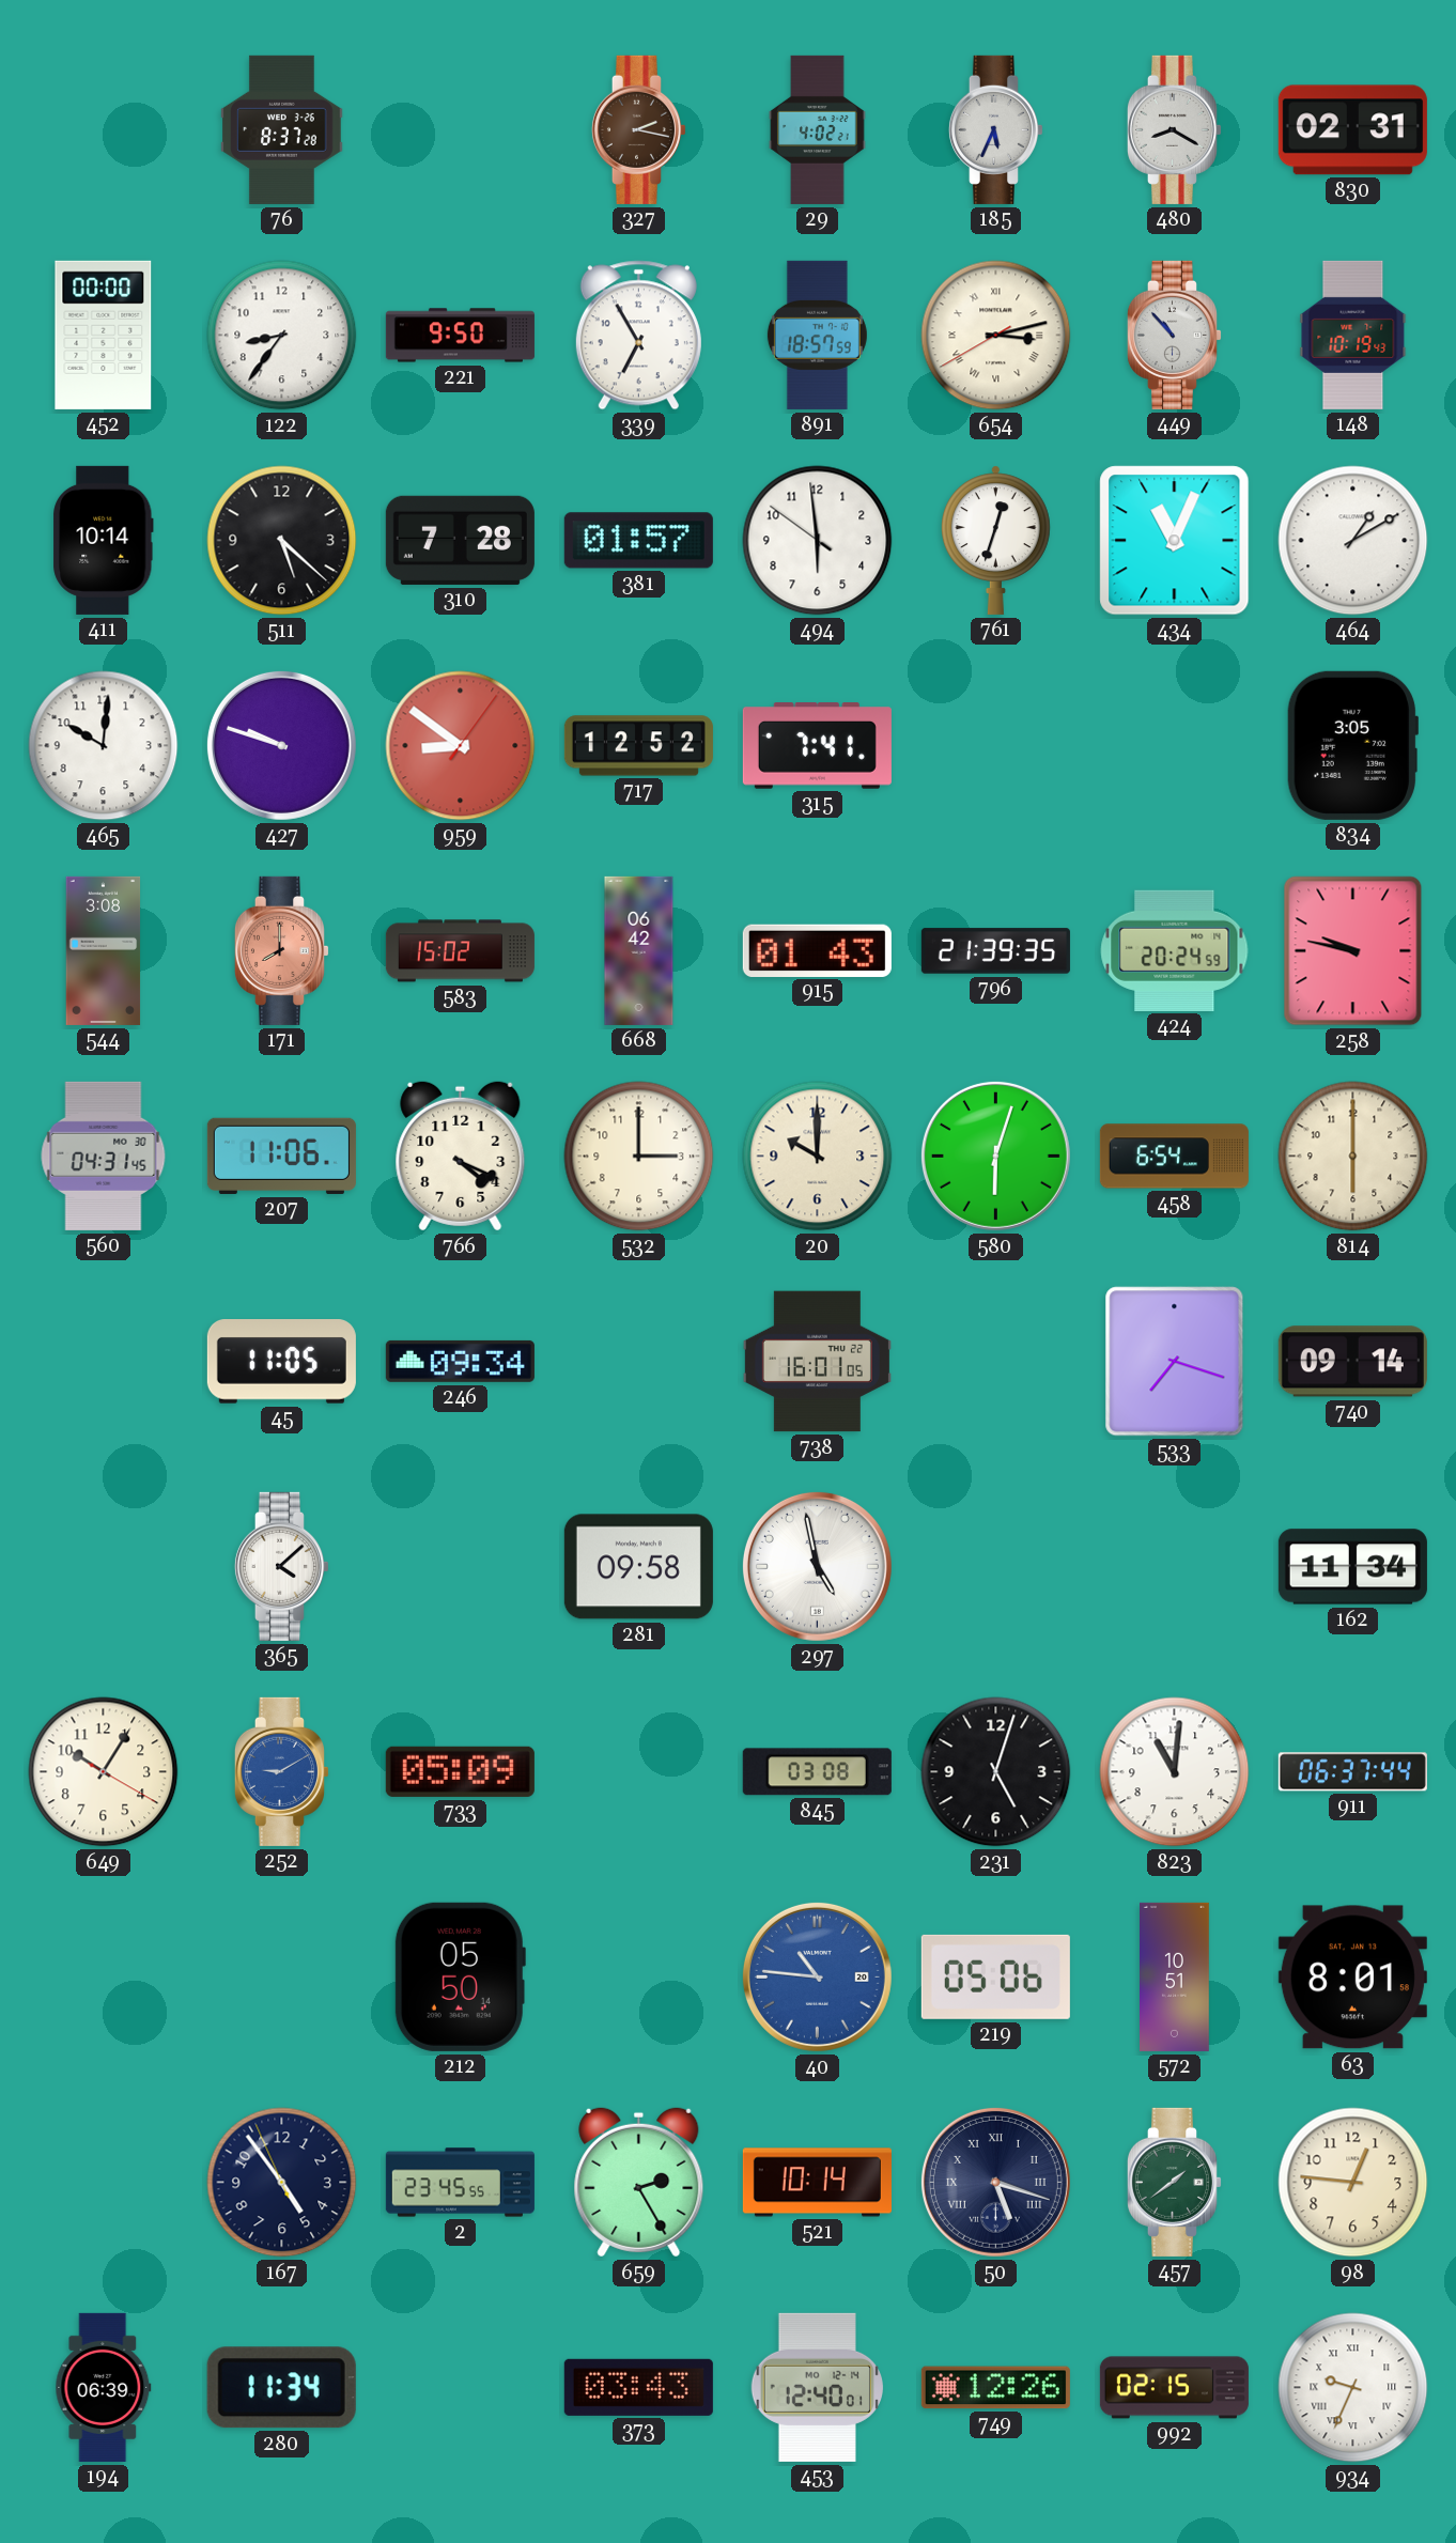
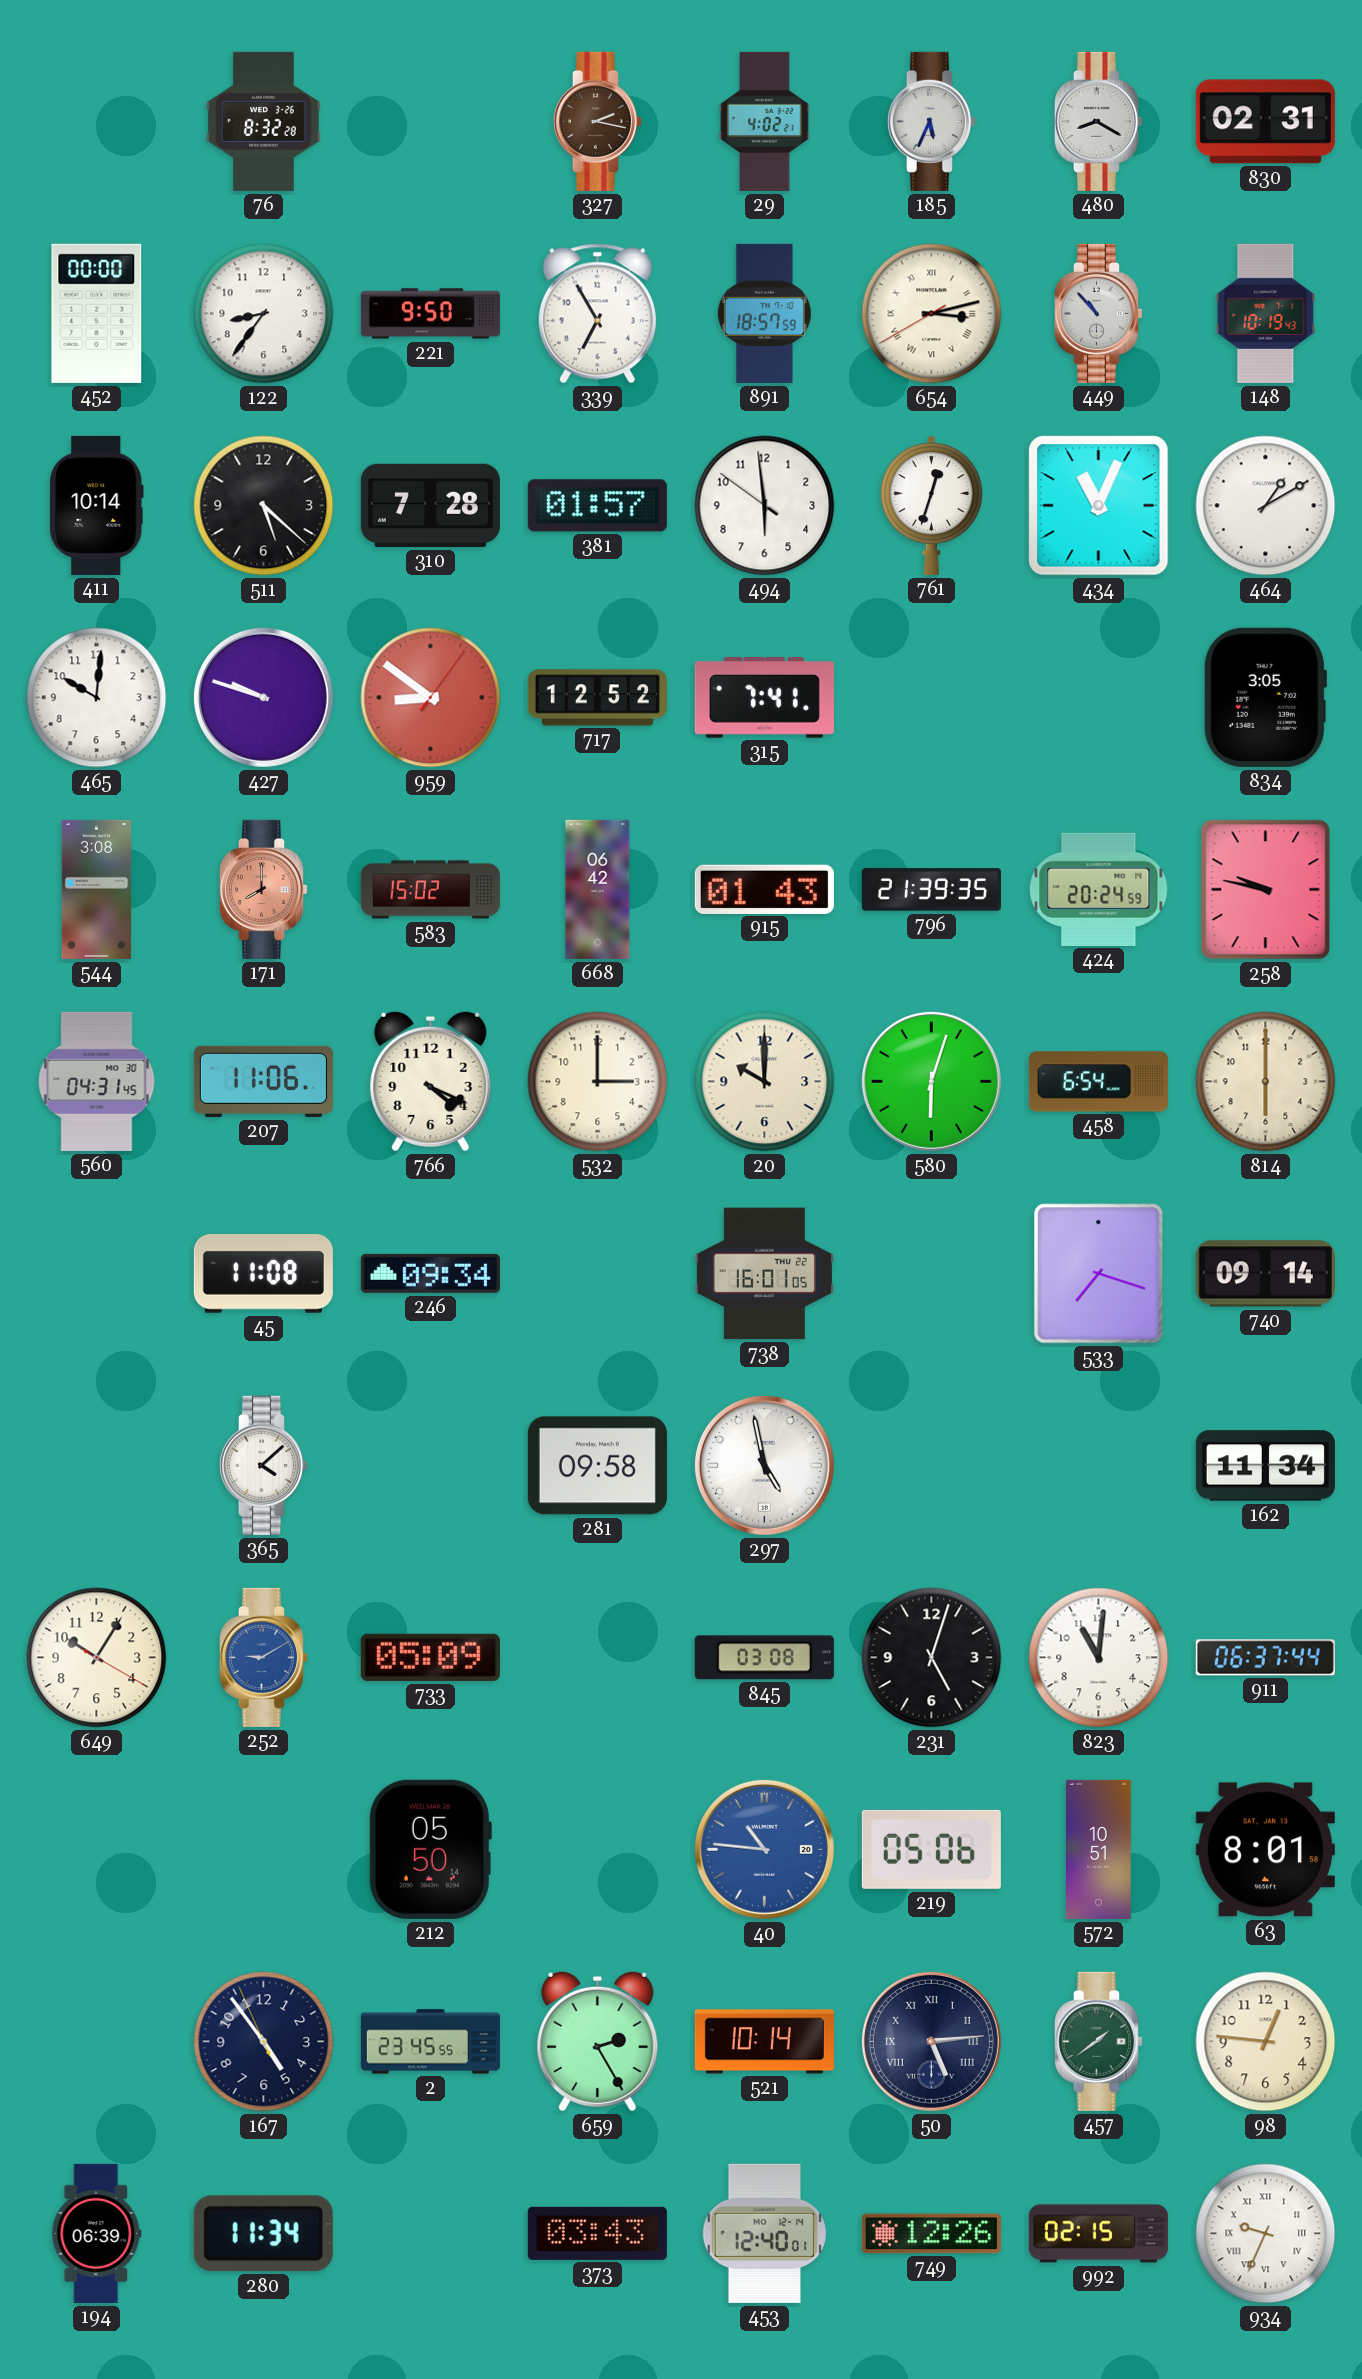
76: 8:37 -> 8:32
45: 11:05 -> 11:08
50: 5:18 -> 5:14
